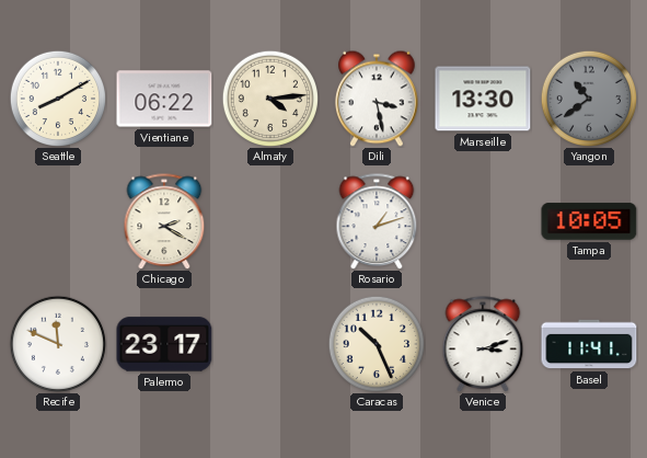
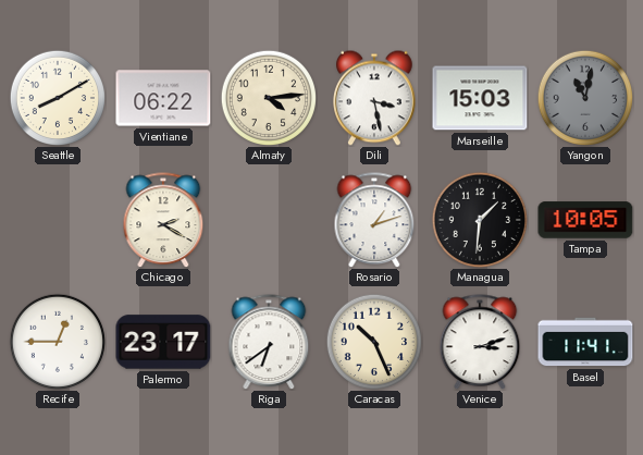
Marseille: 13:30 -> 15:03
Yangon: 10:39 -> 11:02
Managua: none -> 1:31
Recife: 11:49 -> 12:45
Riga: none -> 6:39
